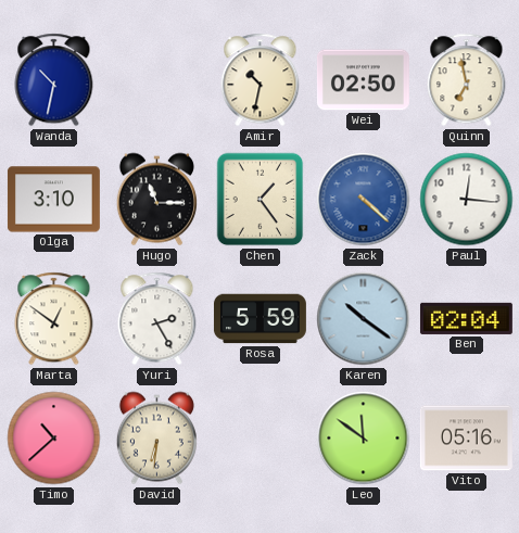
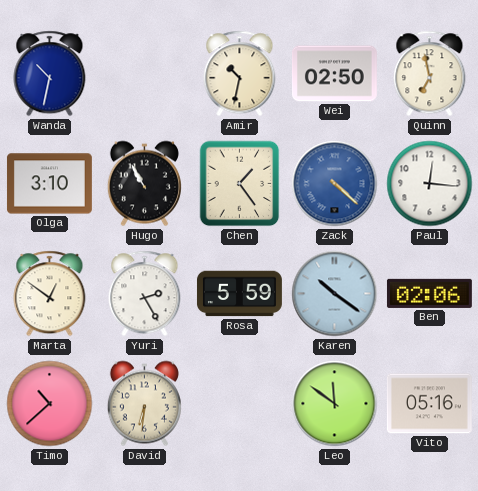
Hugo: 11:15 -> 10:55
Ben: 02:04 -> 02:06
